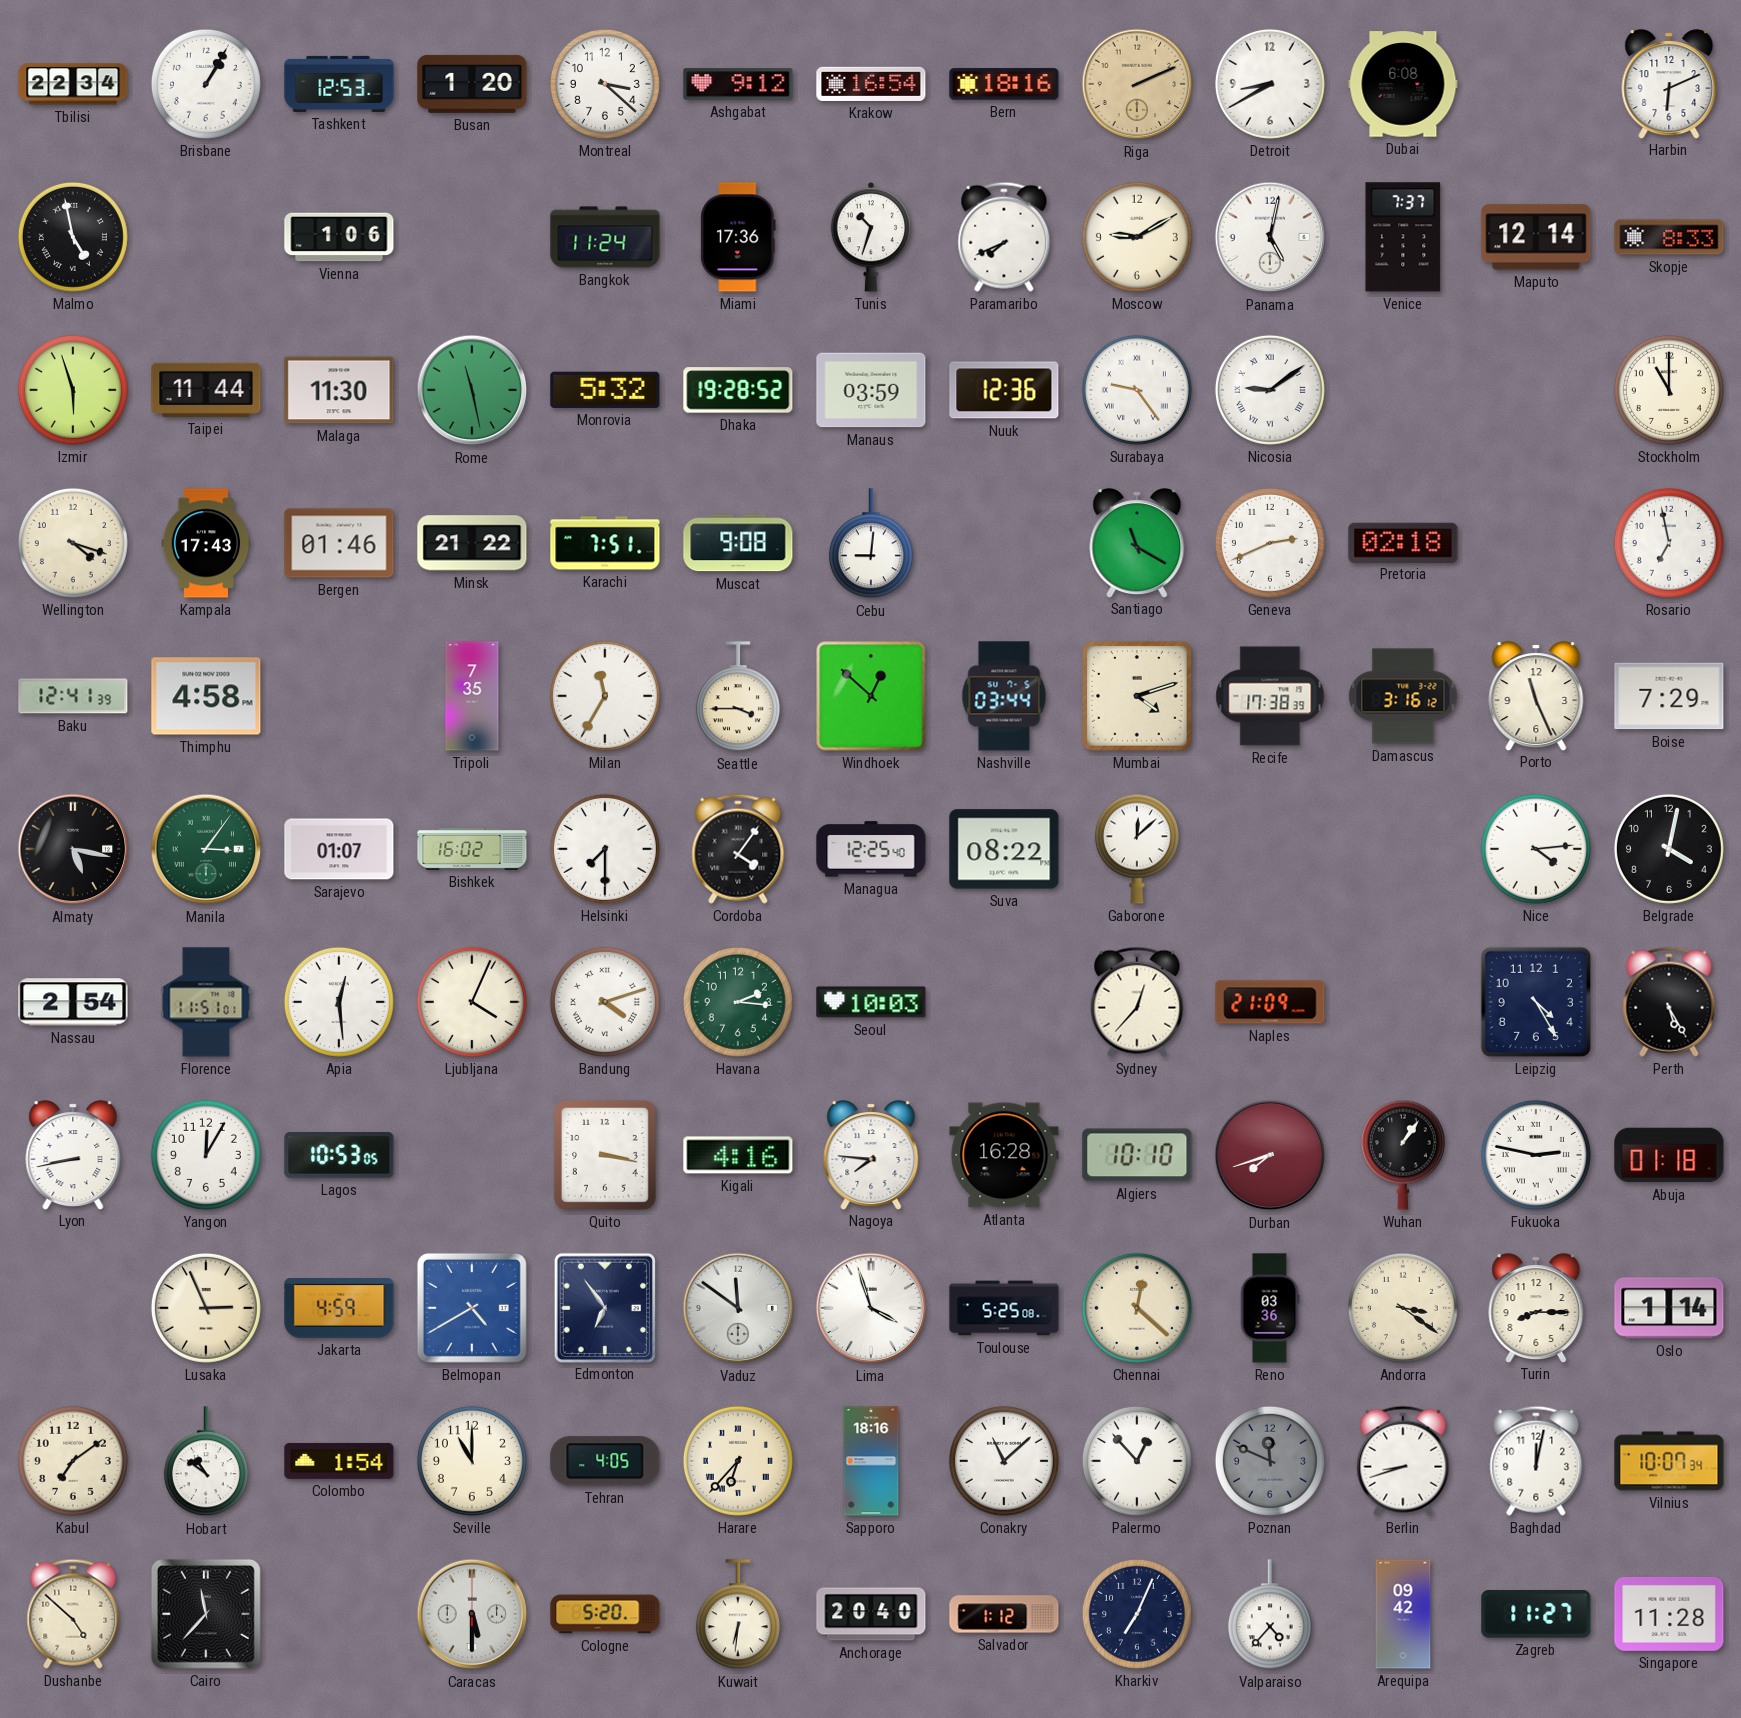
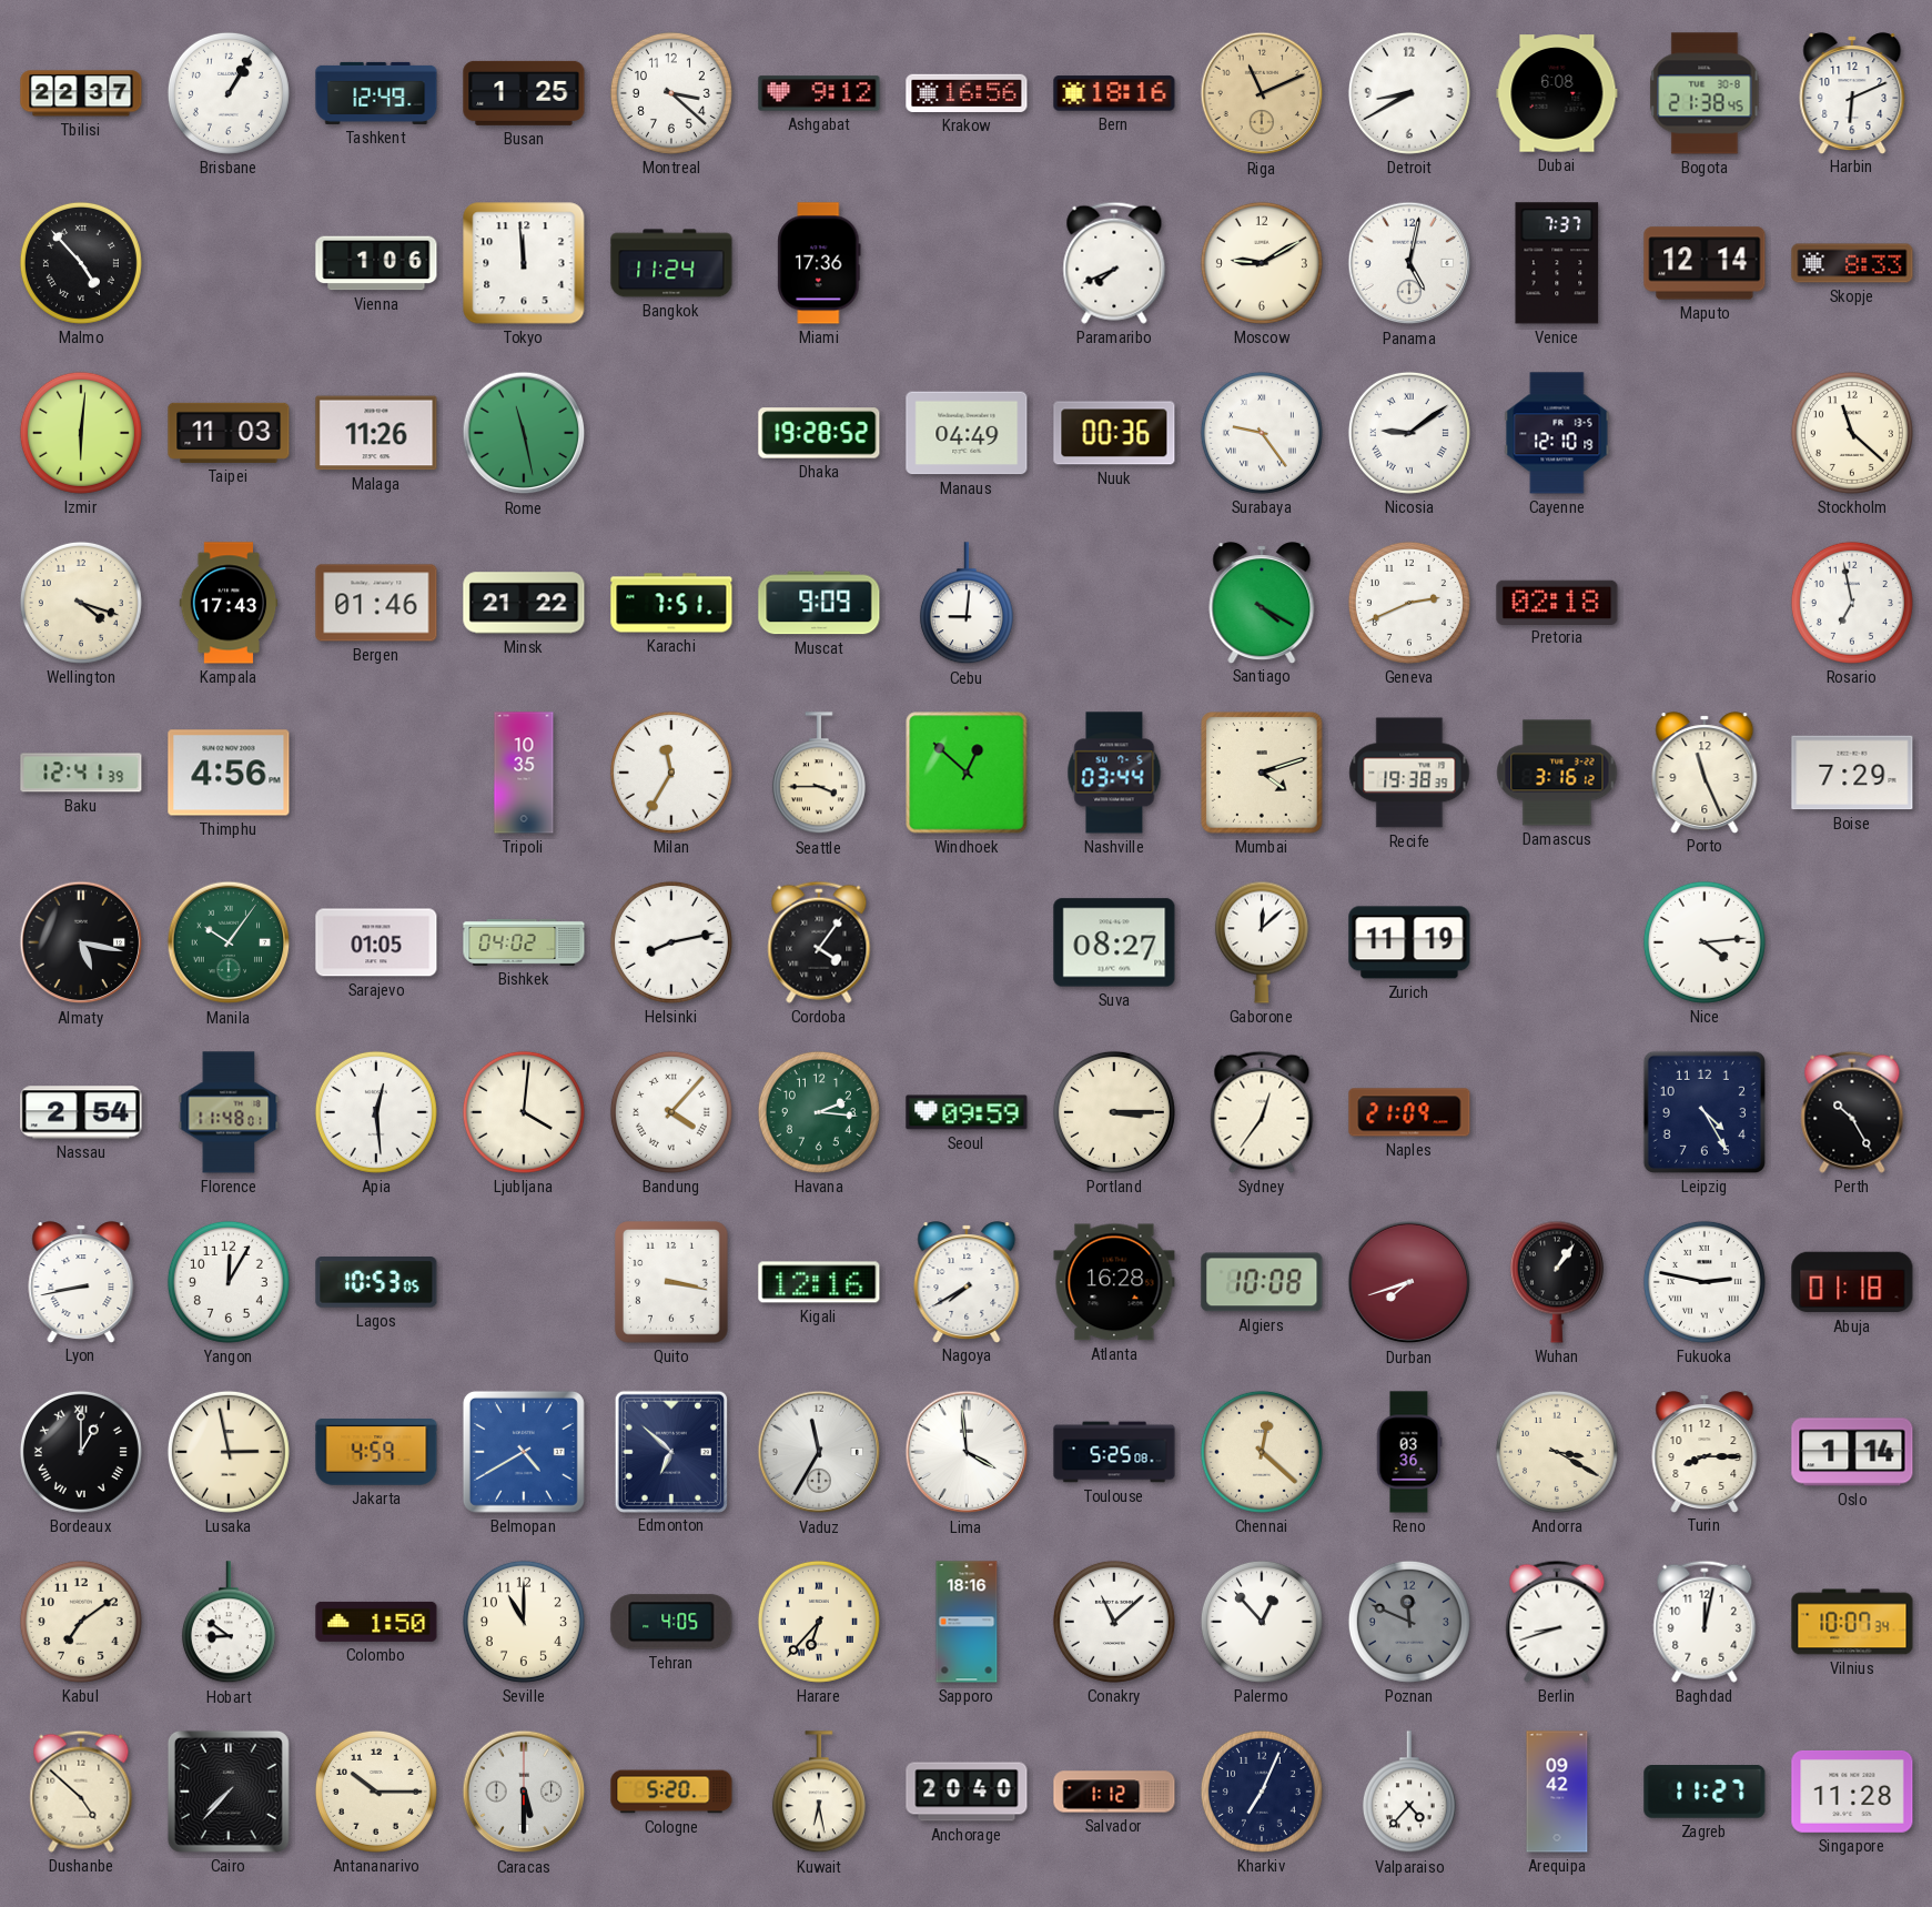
Tbilisi: 22:34 -> 22:37
Tashkent: 12:53 -> 12:49
Busan: 1:20 -> 1:25
Krakow: 16:54 -> 16:56
Riga: 2:11 -> 11:11
Bogota: none -> 21:38
Malmo: 4:58 -> 4:53
Tokyo: none -> 11:59
Tunis: 10:33 -> none
Izmir: 5:57 -> 6:01
Taipei: 11:44 -> 11:03
Malaga: 11:30 -> 11:26
Monrovia: 5:32 -> none
Manaus: 03:59 -> 04:49
Nuuk: 12:36 -> 00:36
Cayenne: none -> 12:10
Stockholm: 11:00 -> 11:22
Muscat: 9:08 -> 9:09
Santiago: 11:20 -> 4:20
Thimphu: 4:58 -> 4:56
Tripoli: 7:35 -> 10:35
Recife: 17:38 -> 19:38
Manila: 3:06 -> 10:06
Sarajevo: 01:07 -> 01:05
Bishkek: 16:02 -> 04:02
Helsinki: 7:30 -> 8:13
Managua: 12:25 -> none
Suva: 08:22 -> 08:27
Zurich: none -> 11:19
Belgrade: 4:02 -> none
Florence: 11:51 -> 11:48
Ljubljana: 4:04 -> 4:01
Bandung: 4:12 -> 4:07
Seoul: 10:03 -> 09:59
Portland: none -> 3:15
Sydney: 12:37 -> 12:36
Perth: 5:25 -> 10:25
Kigali: 4:16 -> 12:16
Nagoya: 7:46 -> 7:40
Algiers: 10:10 -> 10:08
Bordeaux: none -> 1:00
Lusaka: 2:56 -> 2:58
Edmonton: 6:54 -> 6:52
Vaduz: 11:51 -> 11:35
Lima: 3:57 -> 3:59
Andorra: 3:21 -> 3:20
Hobart: 10:51 -> 8:51
Colombo: 1:54 -> 1:50
Cairo: 11:37 -> 7:37
Antananarivo: none -> 10:15
Kuwait: 6:31 -> 6:28
